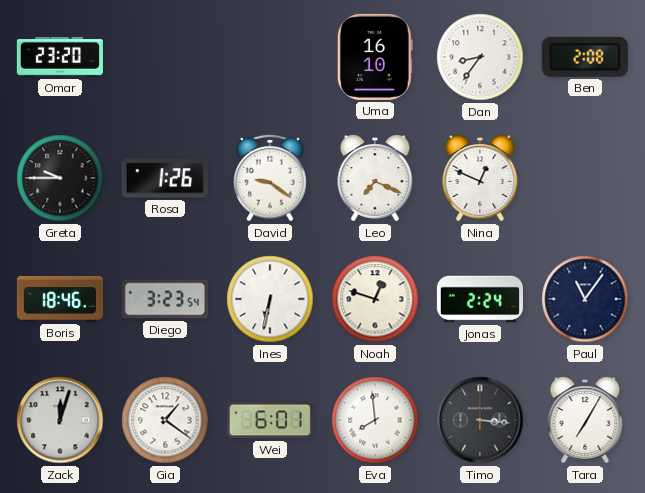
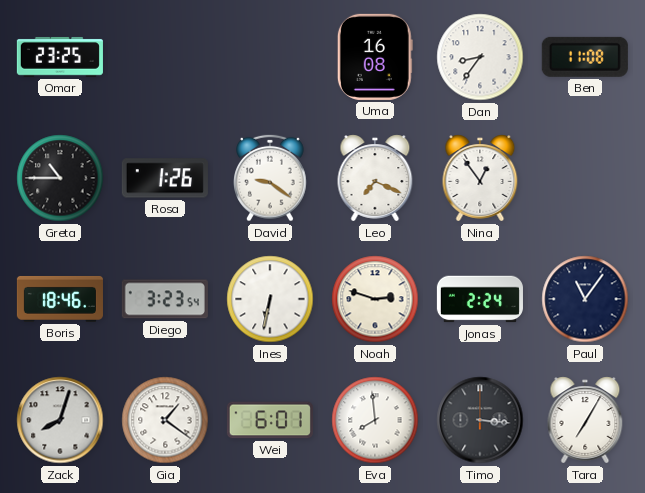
Omar: 23:20 -> 23:25
Uma: 16:10 -> 16:08
Ben: 2:08 -> 11:08
Greta: 9:45 -> 10:45
Nina: 12:49 -> 12:54
Noah: 12:48 -> 2:48
Zack: 12:03 -> 8:03
